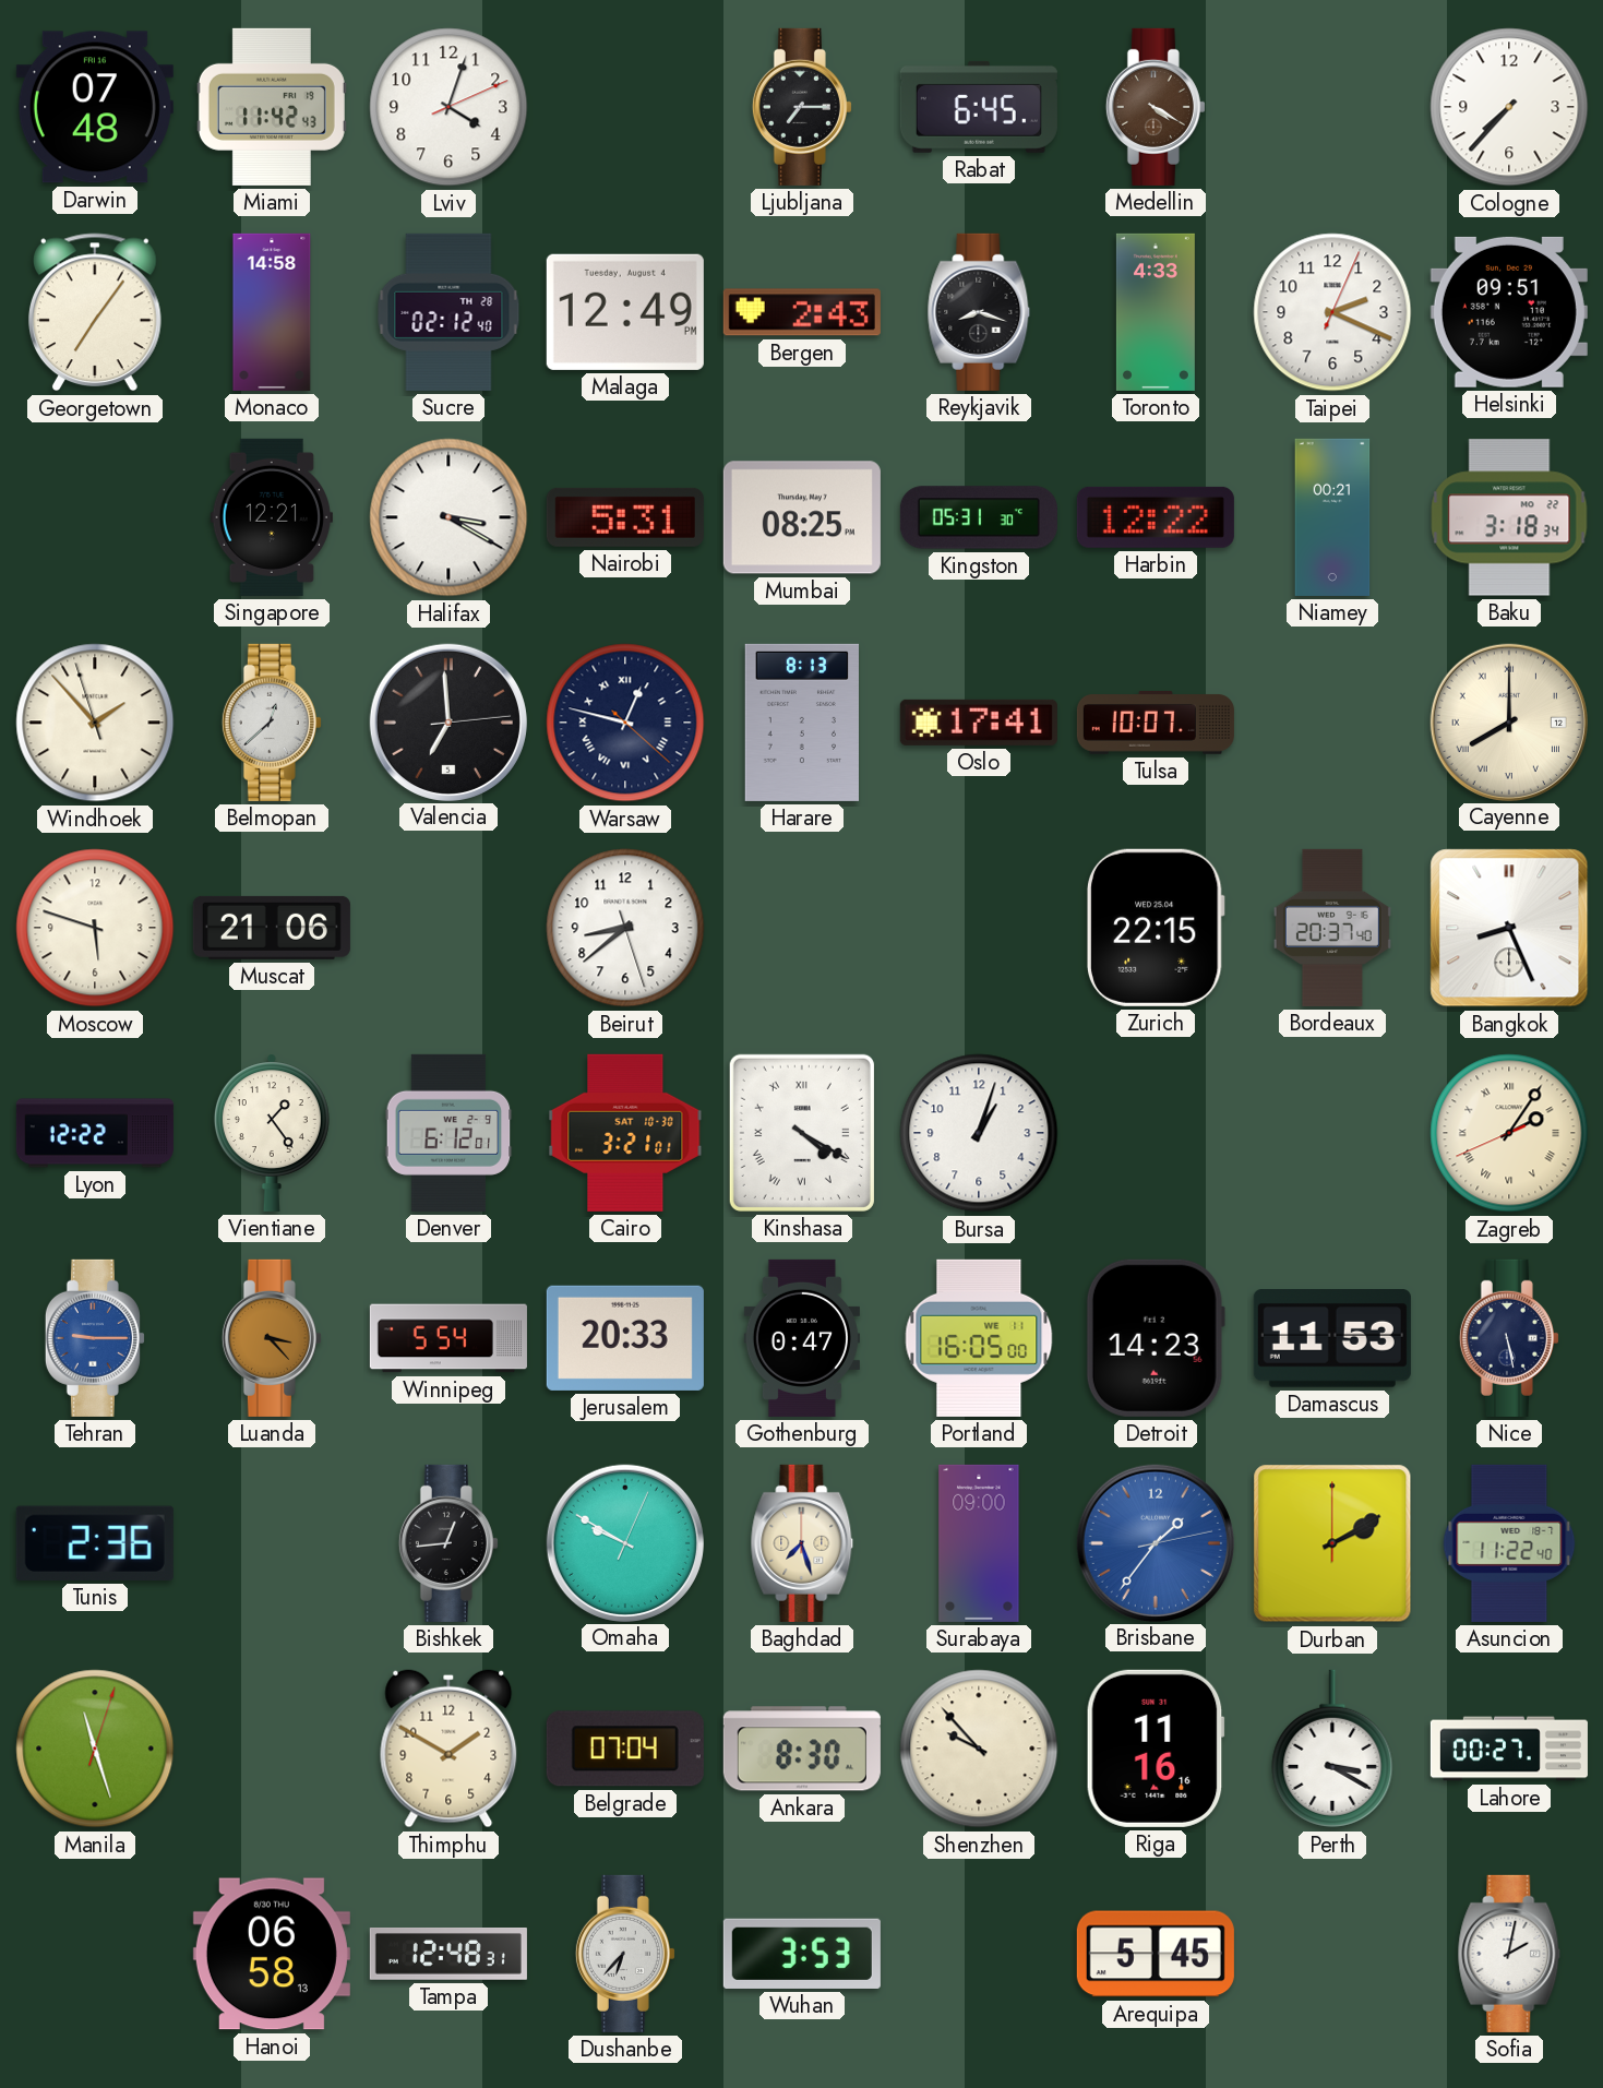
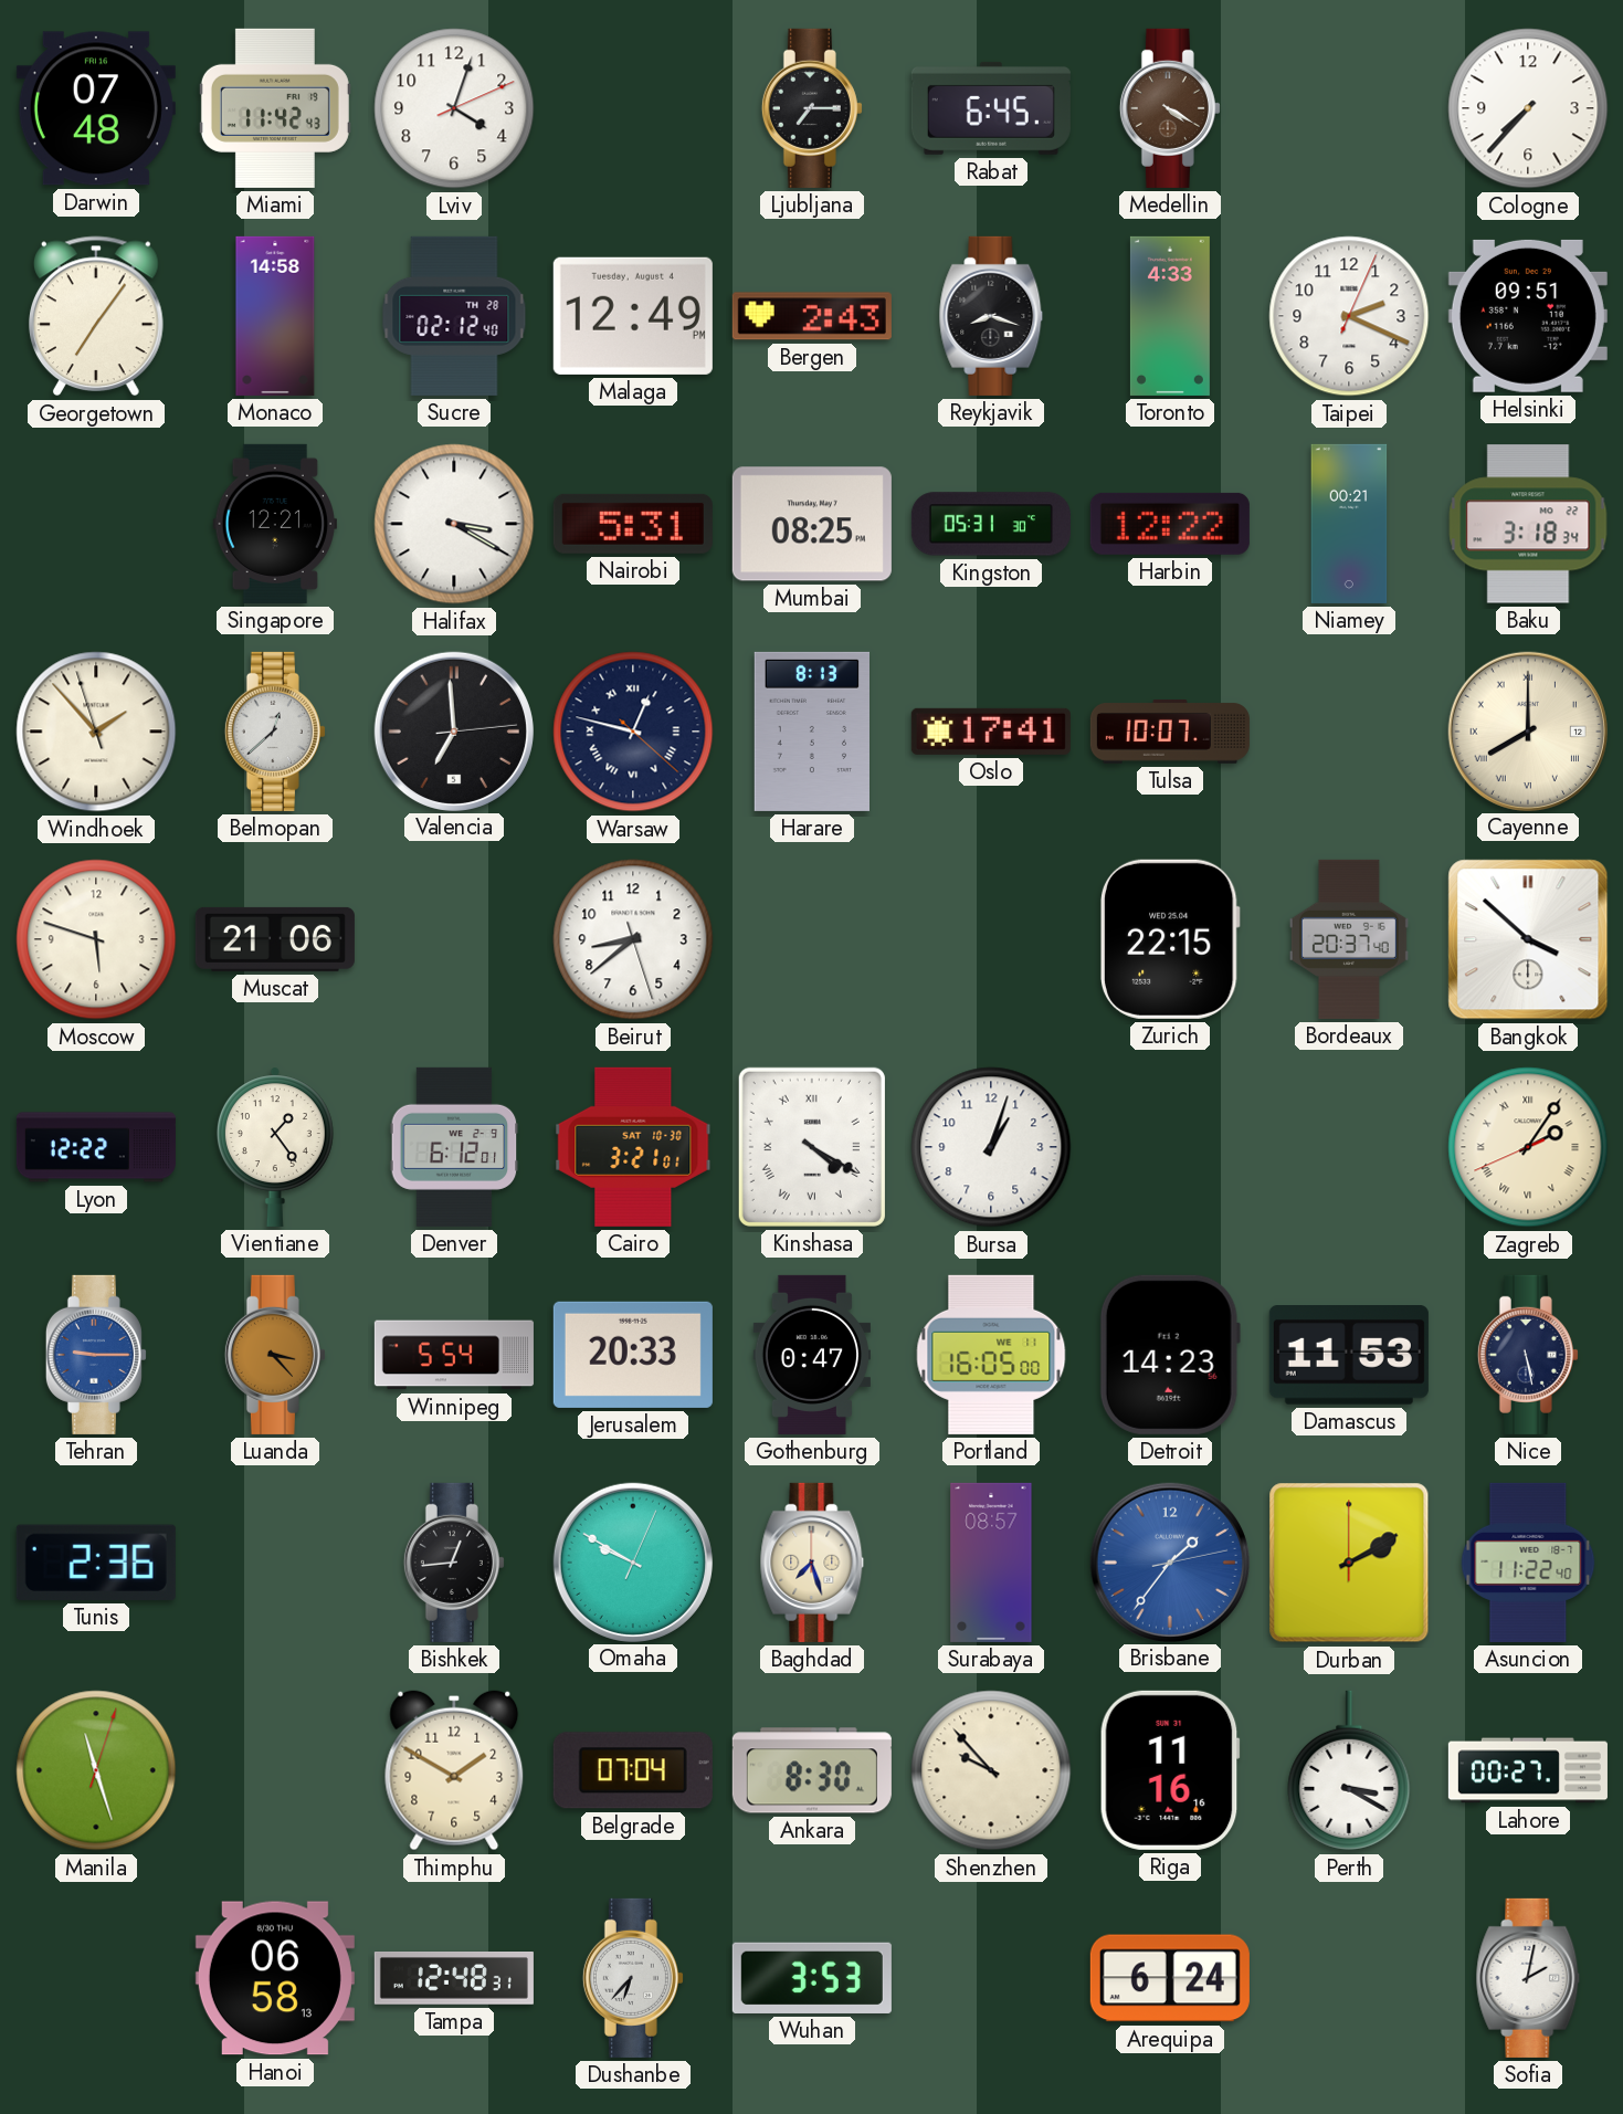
Bangkok: 8:26 -> 3:52
Surabaya: 09:00 -> 08:57
Arequipa: 5:45 -> 6:24
